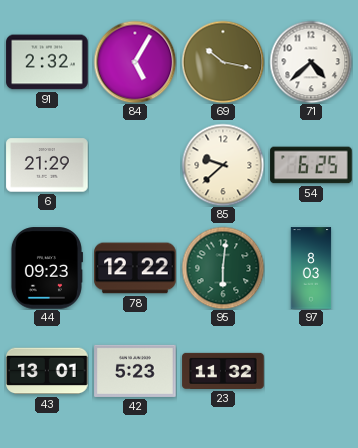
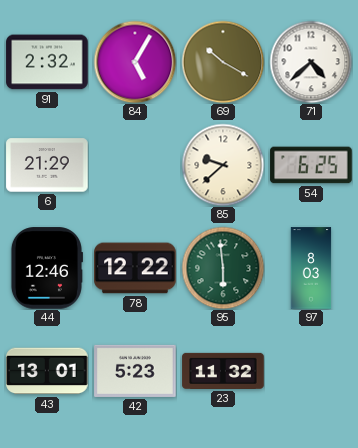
69: 10:17 -> 10:20
44: 09:23 -> 12:46
95: 6:01 -> 5:59
